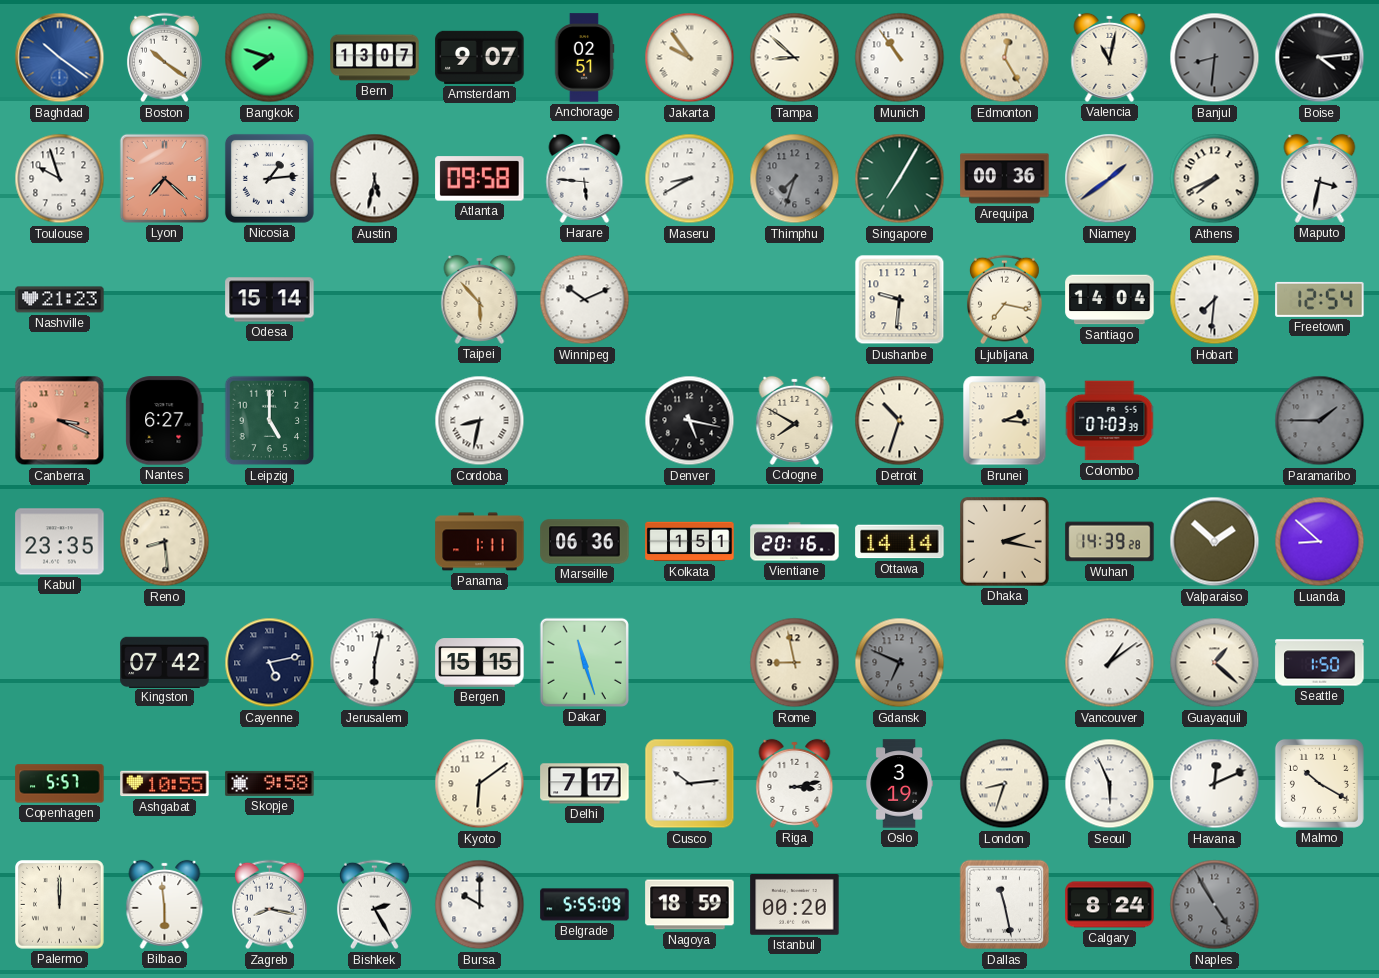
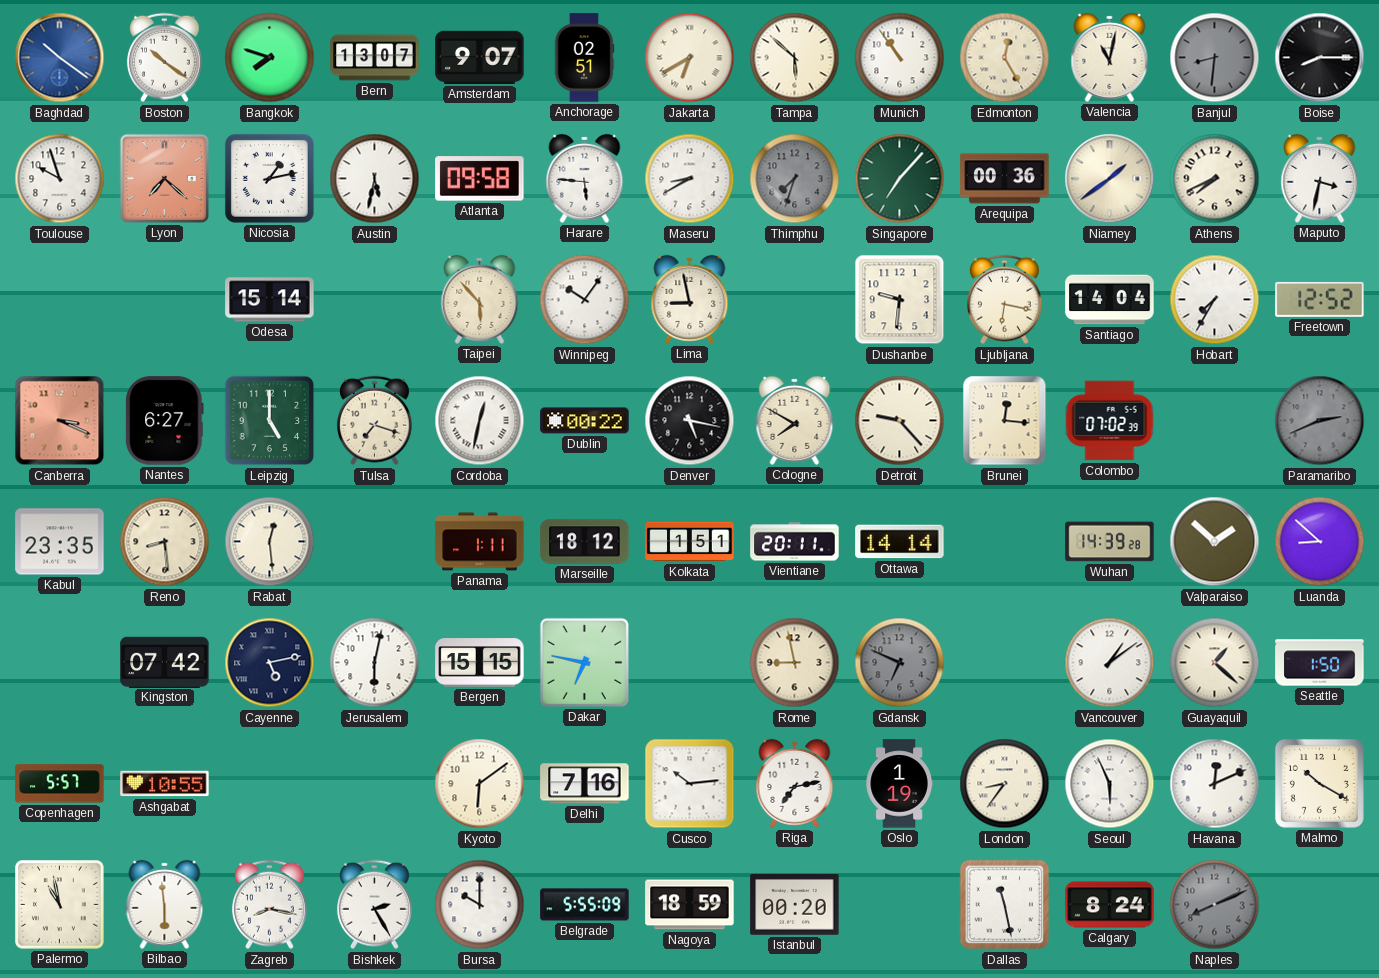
Jakarta: 9:54 -> 6:40
Tampa: 8:52 -> 5:52
Boise: 4:14 -> 8:15
Nicosia: 1:14 -> 1:13
Singapore: 7:05 -> 7:07
Nashville: 21:23 -> none
Winnipeg: 10:11 -> 10:06
Lima: none -> 8:58
Ljubljana: 7:17 -> 6:17
Hobart: 7:31 -> 7:35
Freetown: 12:54 -> 12:52
Tulsa: none -> 7:18
Cordoba: 8:32 -> 12:32
Dublin: none -> 00:22
Detroit: 10:33 -> 9:23
Brunei: 2:16 -> 12:16
Colombo: 07:03 -> 07:02
Paramaribo: 1:45 -> 2:41
Rabat: none -> 12:29
Marseille: 06:36 -> 18:12
Vientiane: 20:16 -> 20:11
Dhaka: 2:17 -> none
Dakar: 11:27 -> 6:47
Skopje: 9:58 -> none
Delhi: 7:17 -> 7:16
Riga: 3:13 -> 7:13
Oslo: 3:19 -> 1:19
London: 8:33 -> 8:36
Palermo: 12:00 -> 10:58
Naples: 4:55 -> 8:11
